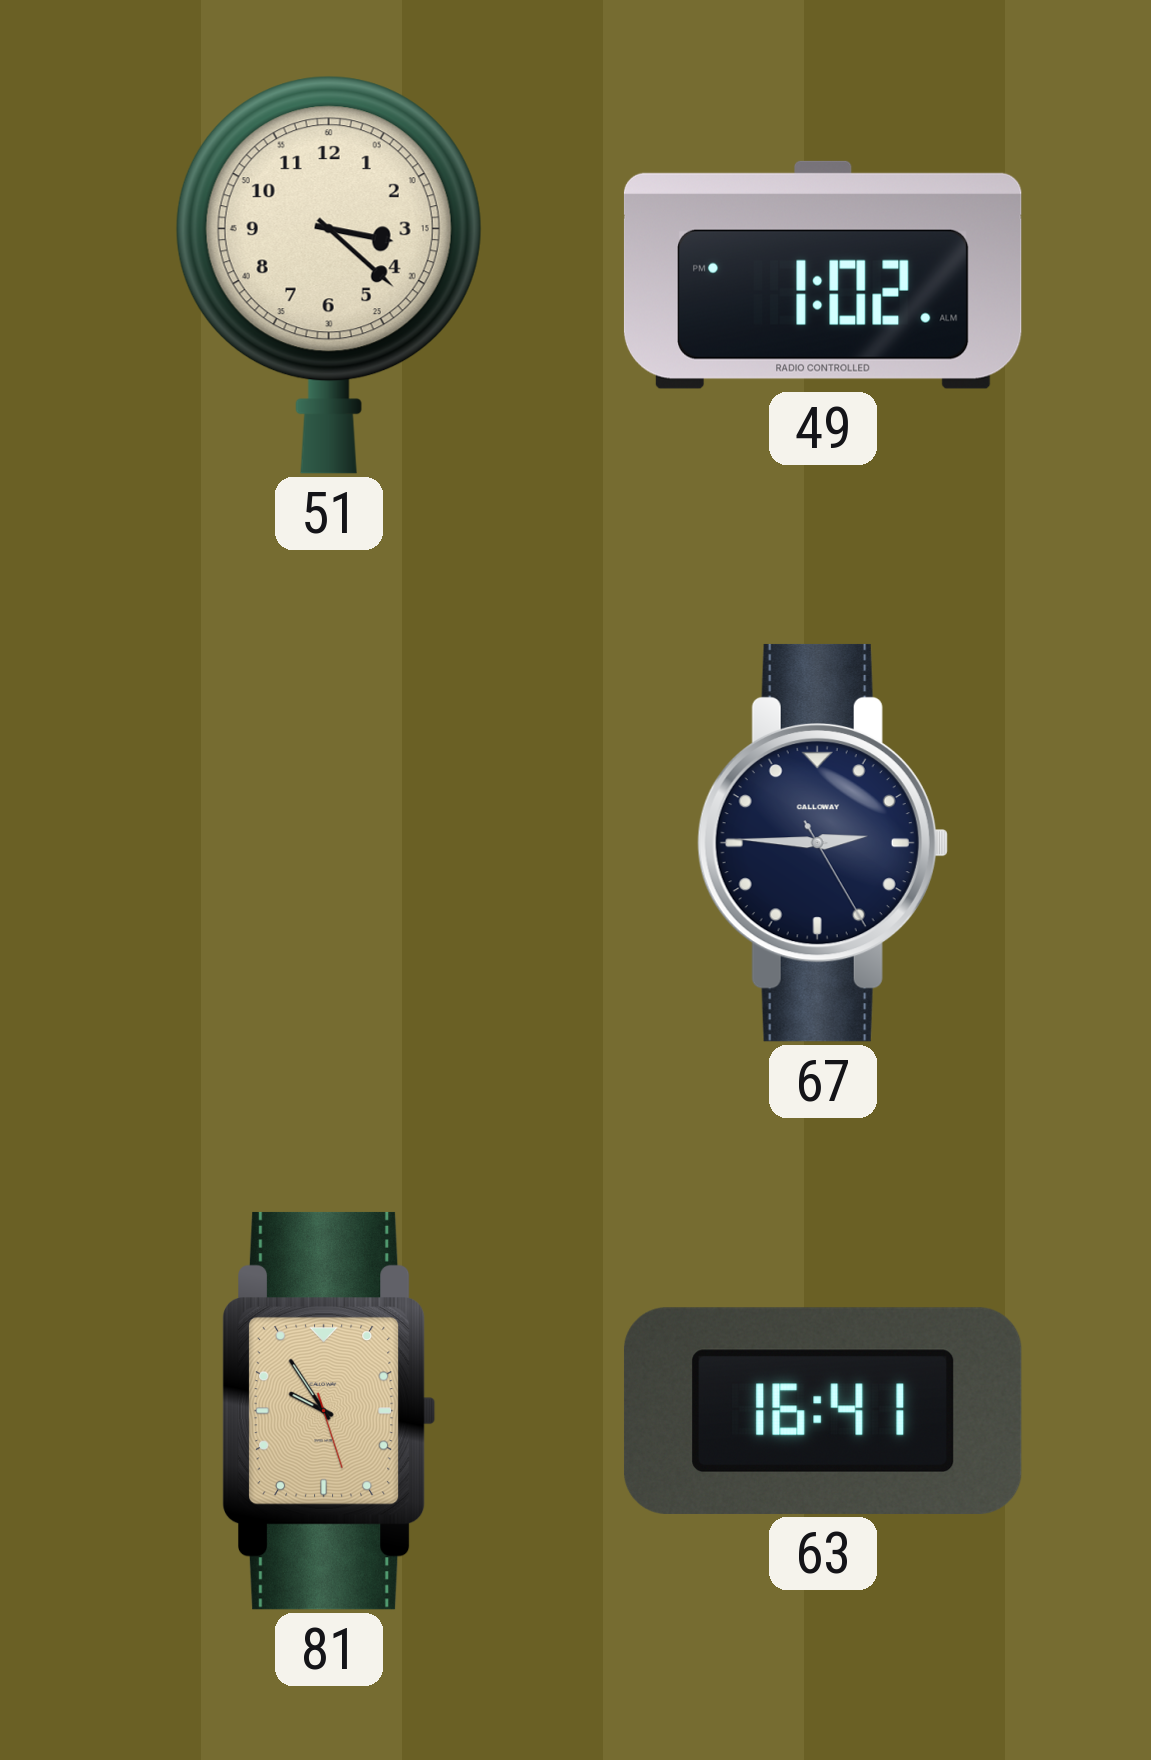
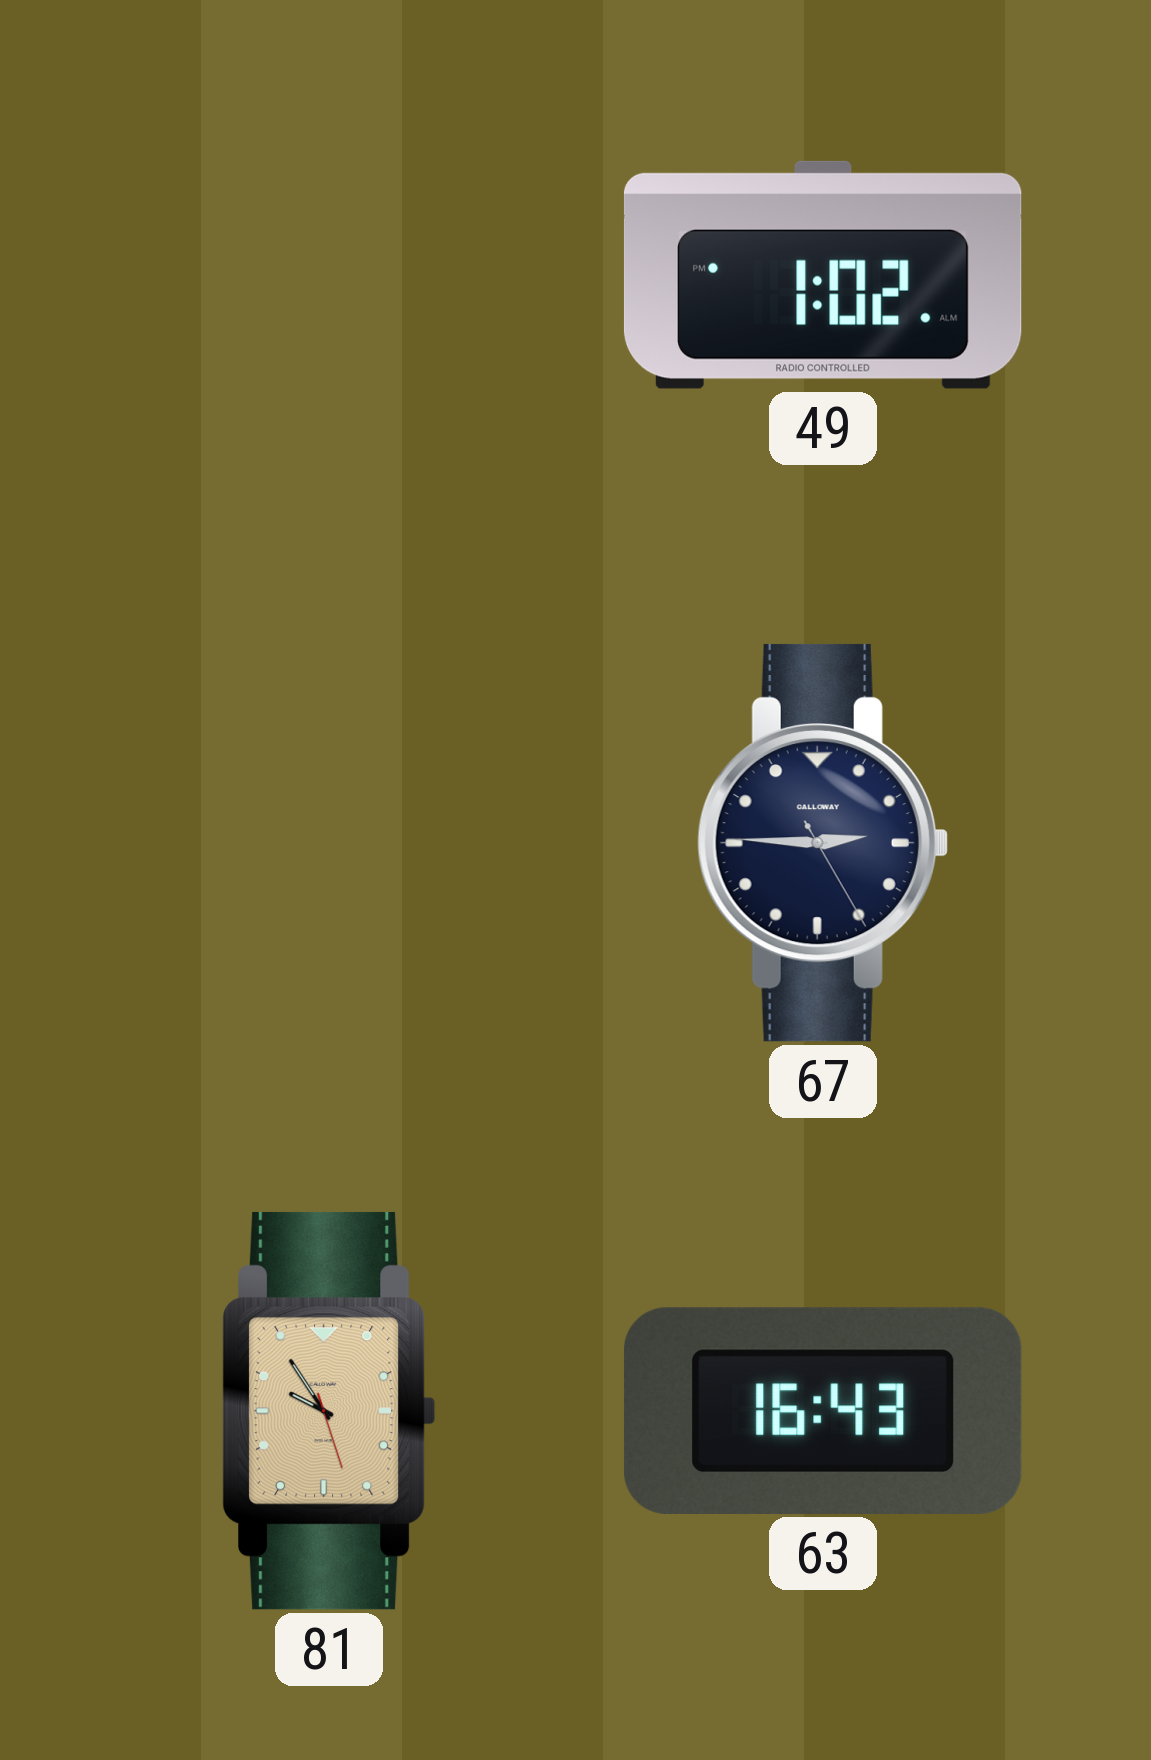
51: 3:22 -> none
63: 16:41 -> 16:43
